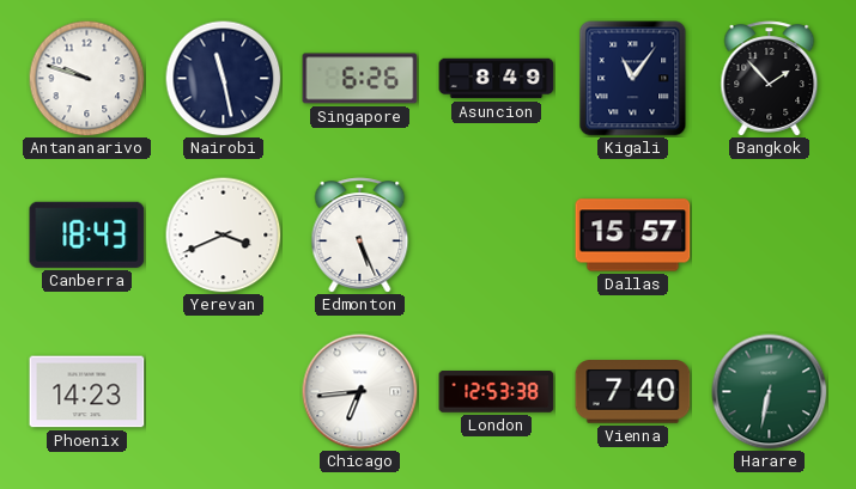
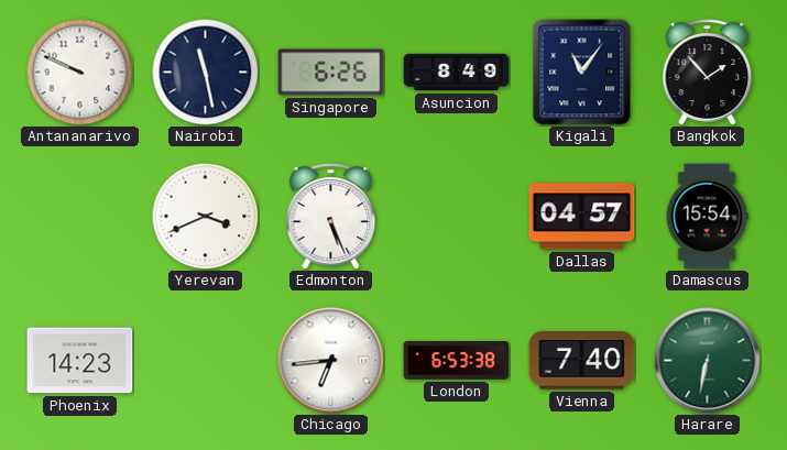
Antananarivo: 9:48 -> 9:49
Canberra: 18:43 -> none
Dallas: 15:57 -> 04:57
Damascus: none -> 15:54
London: 12:53 -> 6:53
